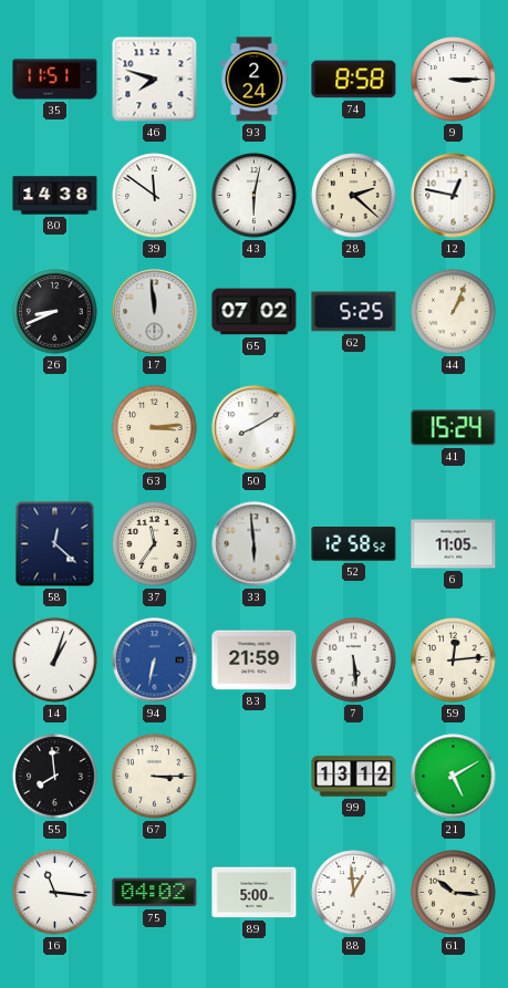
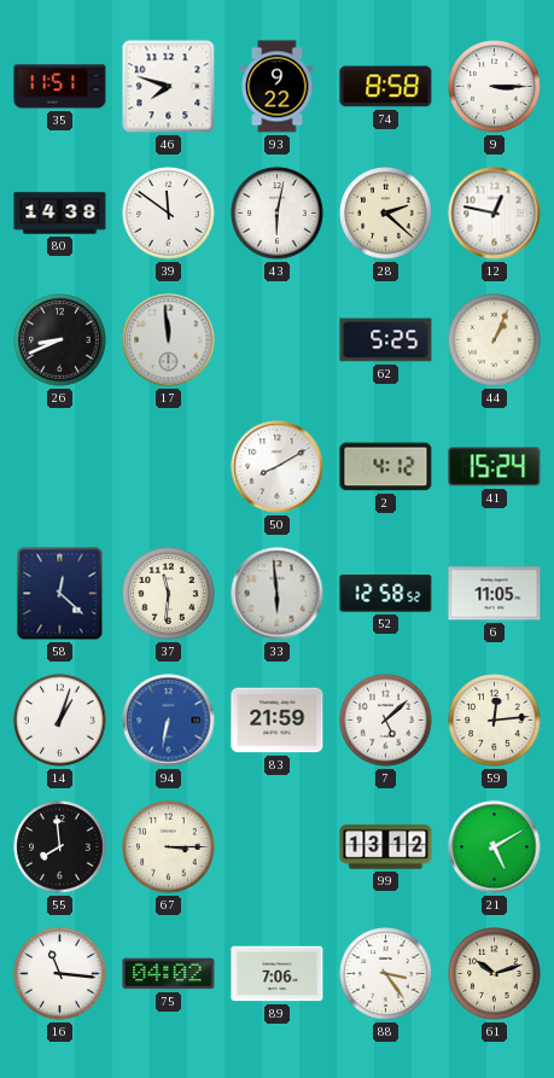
93: 2:24 -> 9:22
65: 07:02 -> none
63: 3:14 -> none
2: none -> 4:12
37: 11:36 -> 11:31
7: 5:29 -> 5:08
89: 5:00 -> 7:06
88: 12:59 -> 3:24
61: 10:16 -> 10:12
